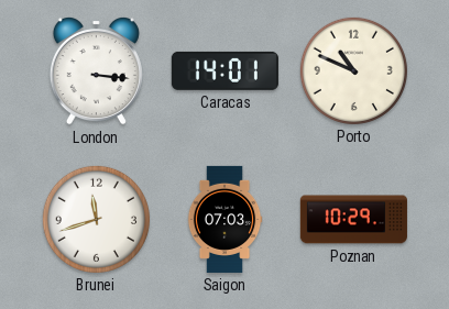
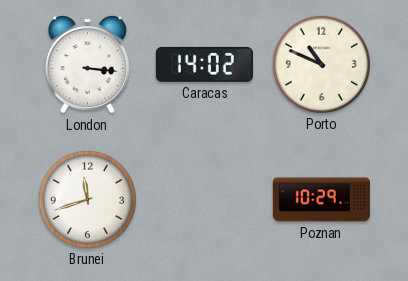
Caracas: 14:01 -> 14:02
Saigon: 07:03 -> none
